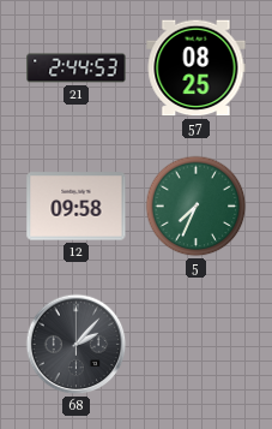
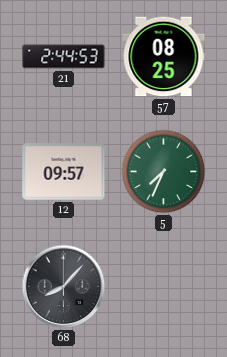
12: 09:58 -> 09:57
68: 2:07 -> 8:07
